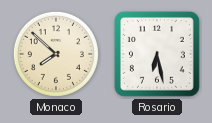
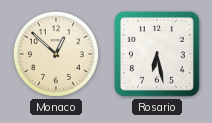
Monaco: 7:52 -> 12:52
